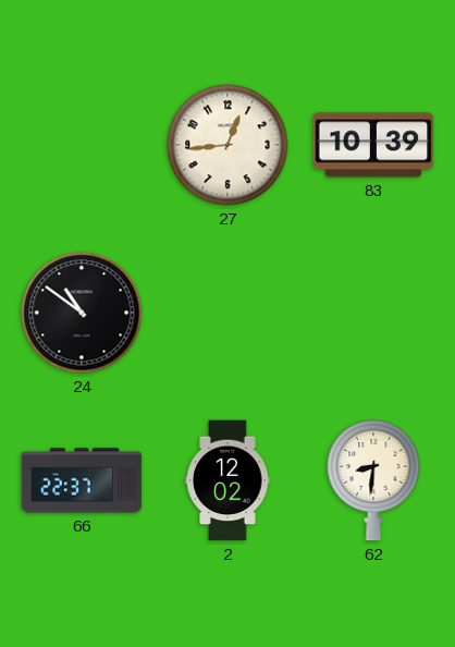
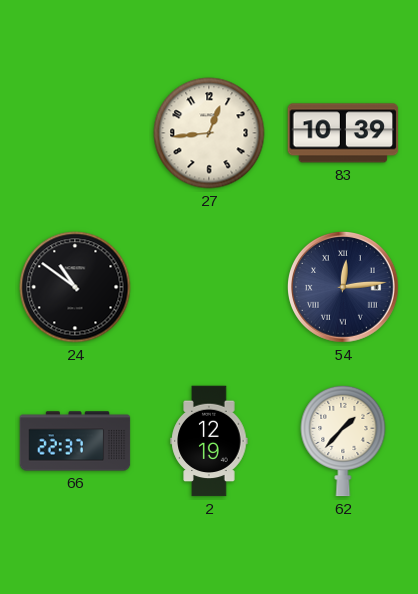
54: none -> 12:14
2: 12:02 -> 12:19
62: 8:31 -> 1:37
